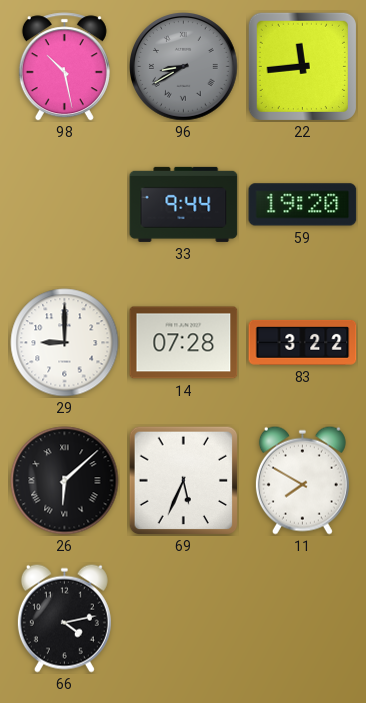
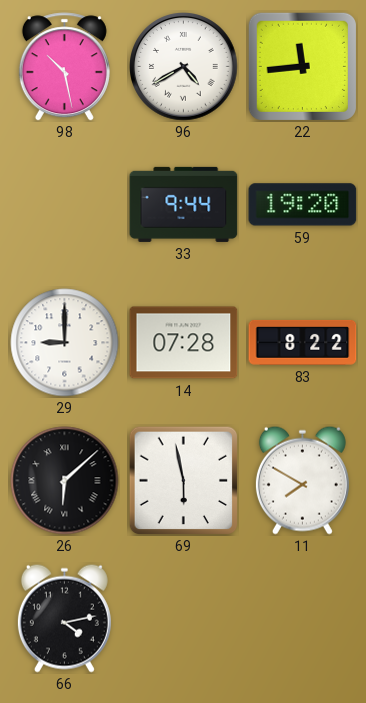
96: 8:40 -> 4:40
96 dial: grey -> white
83: 3:22 -> 8:22
69: 5:34 -> 5:58
